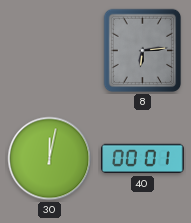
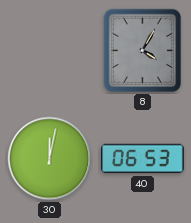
8: 6:14 -> 4:05
40: 00:01 -> 06:53
